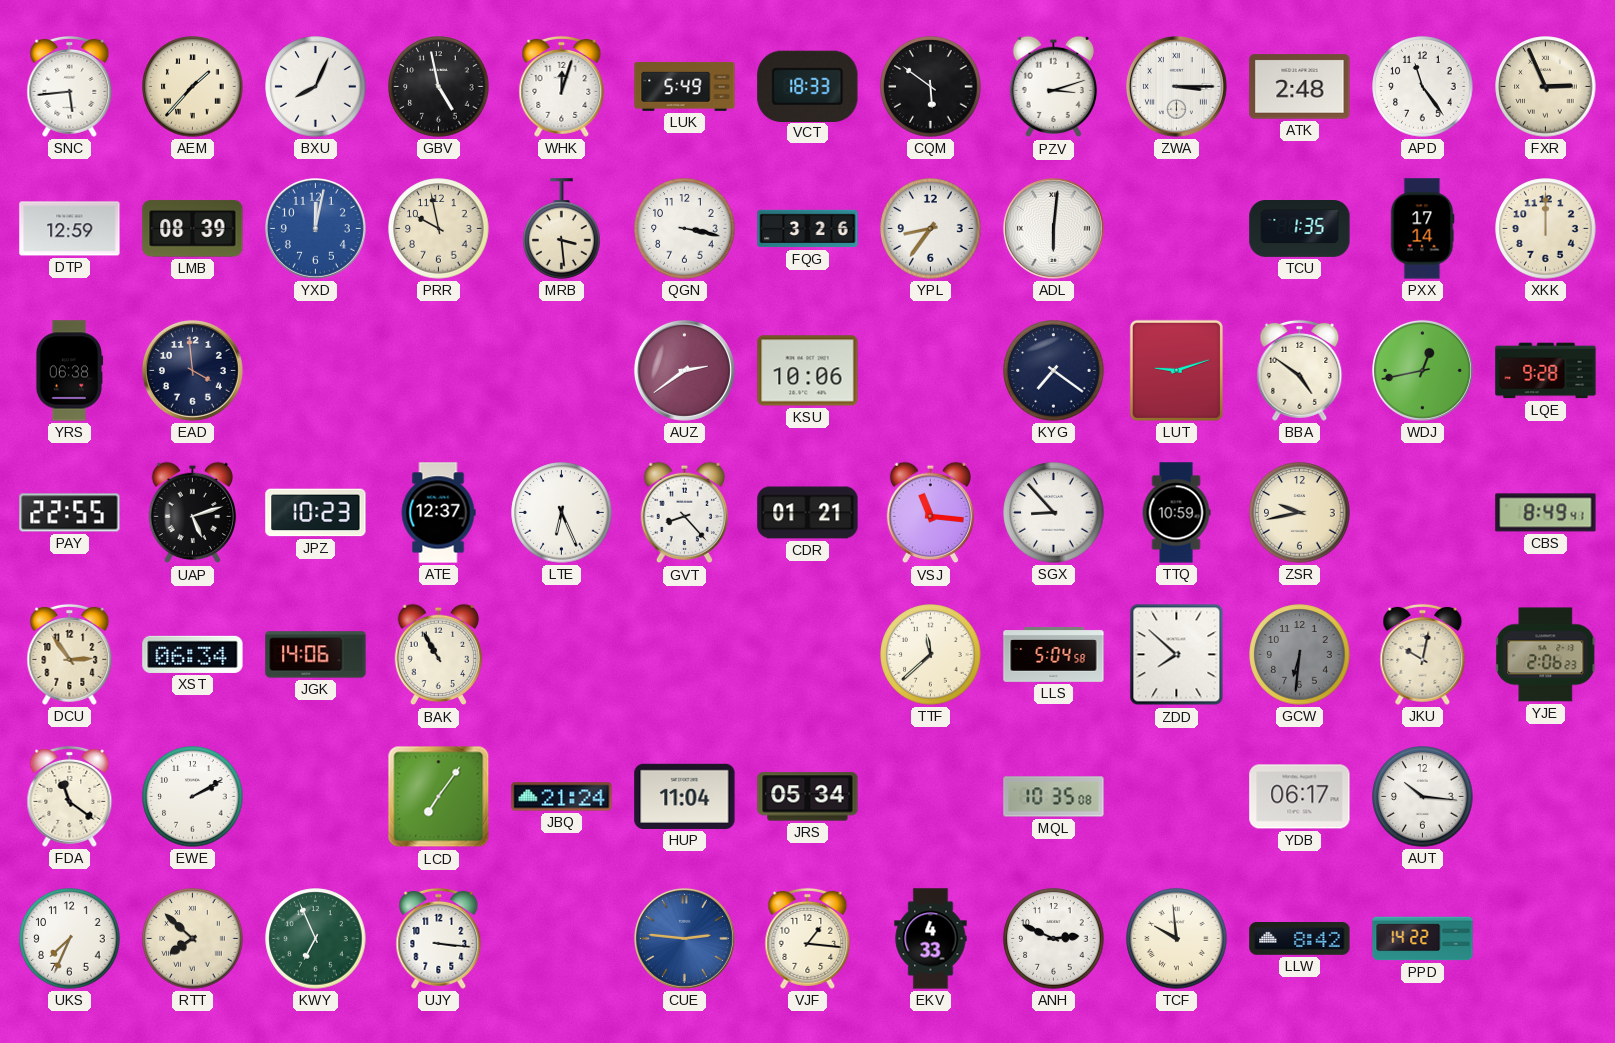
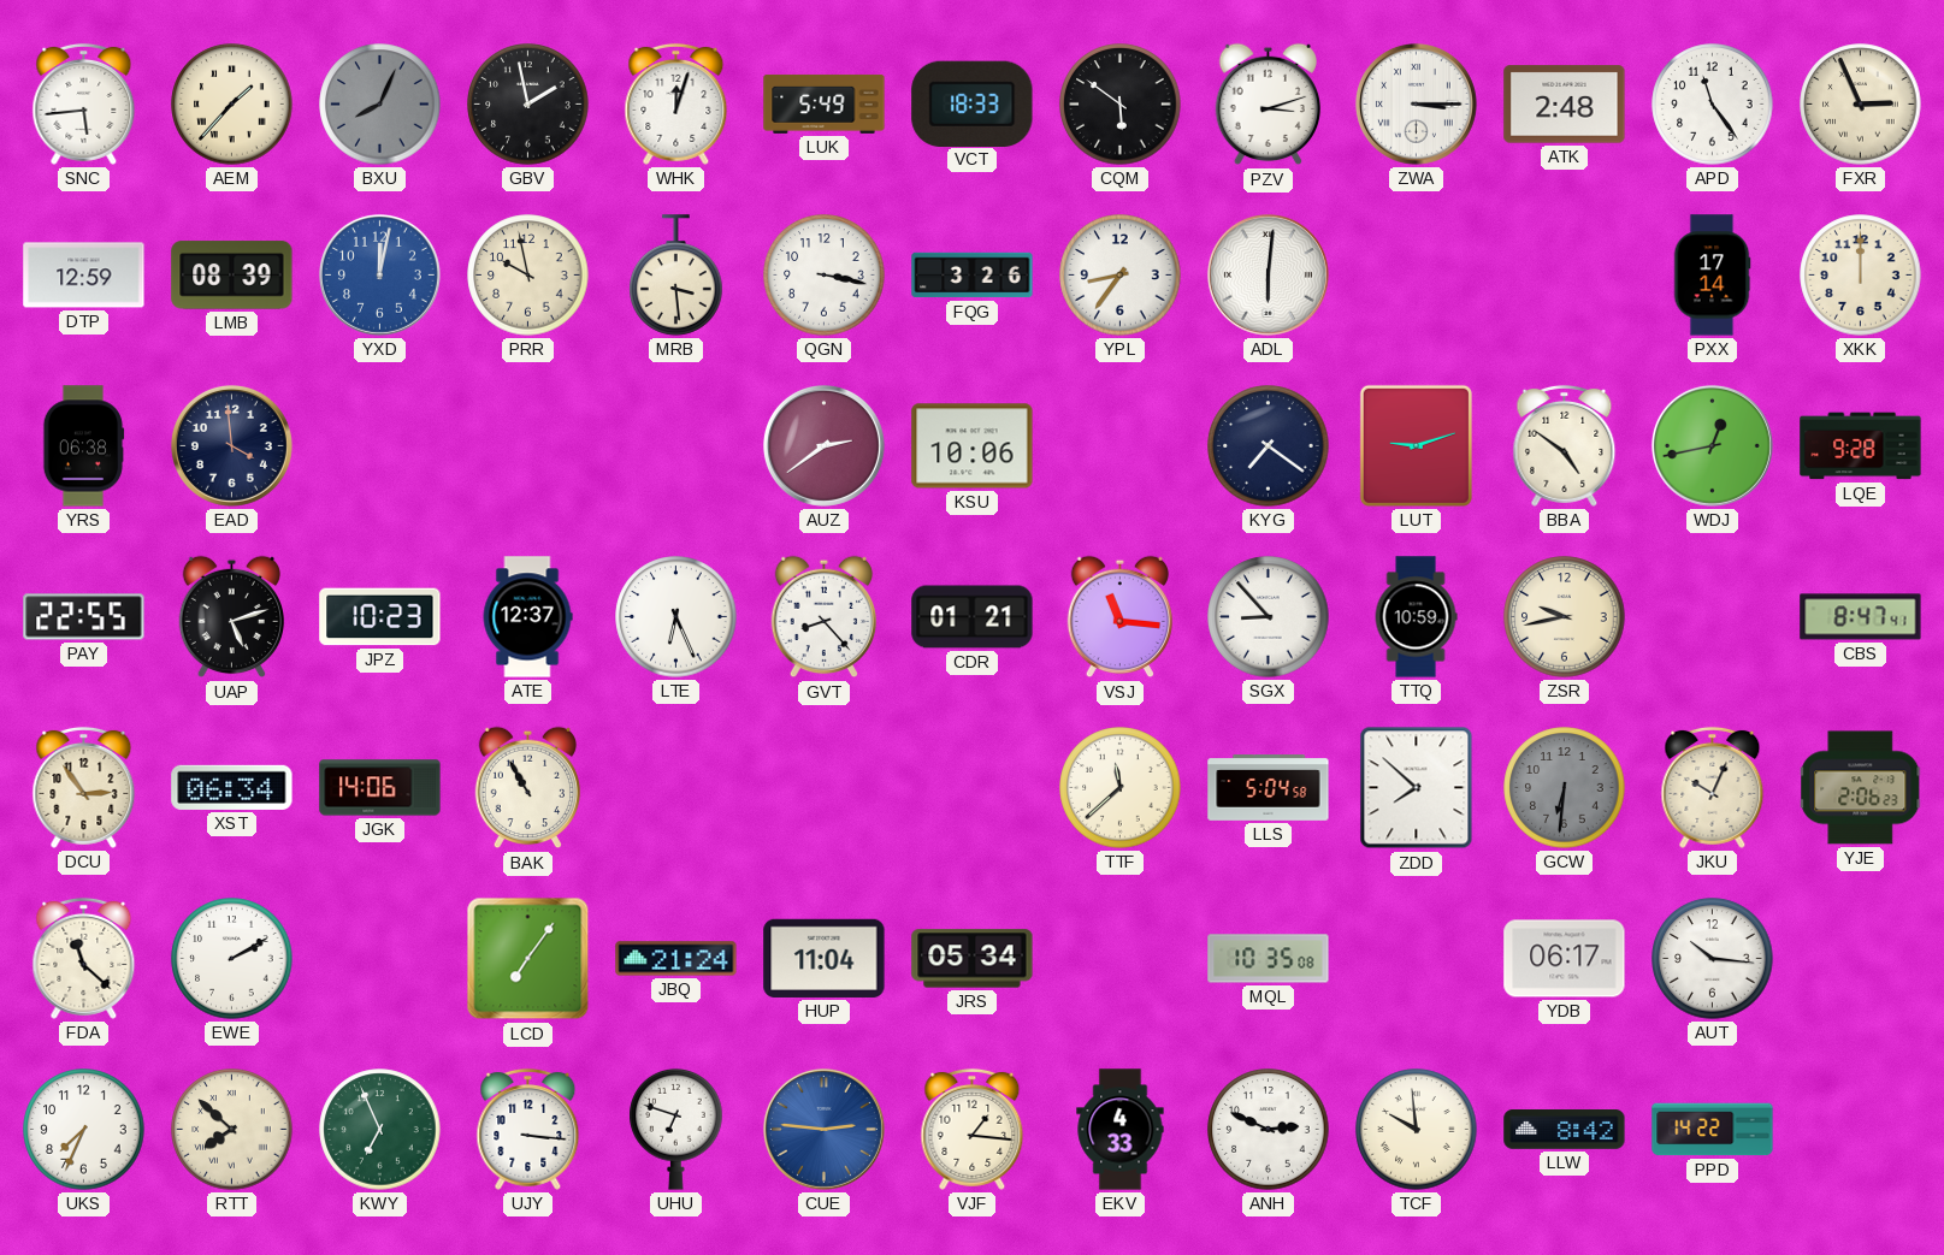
BXU dial: white -> grey
GBV: 4:58 -> 1:58
TCU: 1:35 -> none
CBS: 8:49 -> 8:47
JKU: 10:02 -> 10:04
FDA: 11:21 -> 11:22
UHU: none -> 6:48
